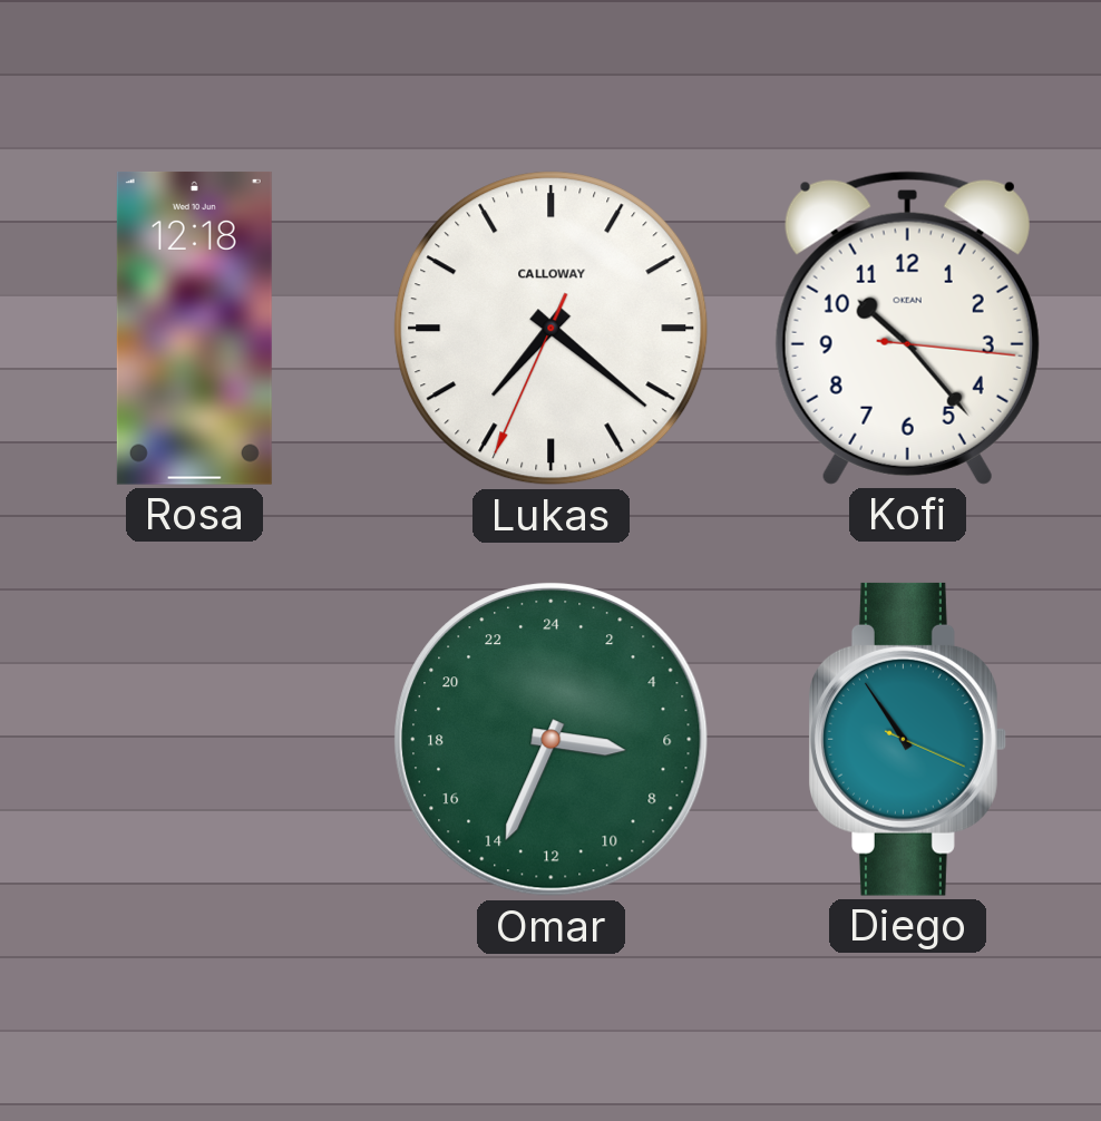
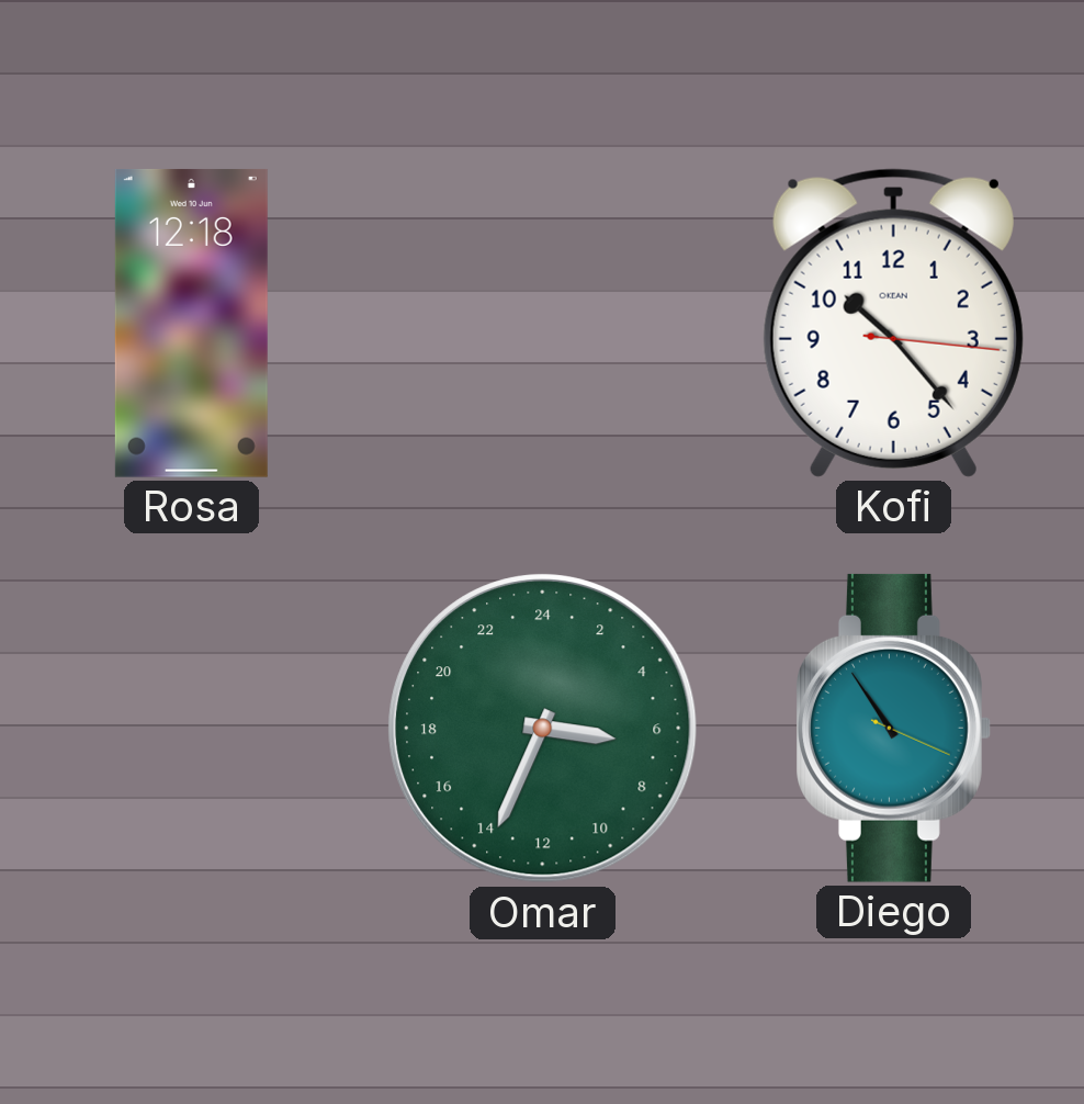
Lukas: 7:21 -> none
